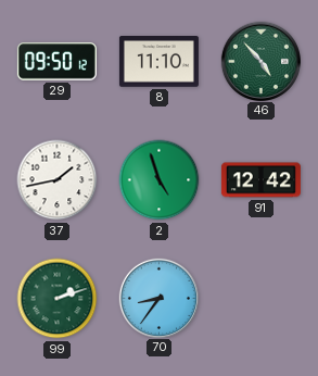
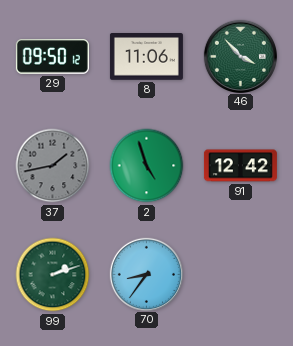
8: 11:10 -> 11:06
46: 4:53 -> 3:53
37 dial: white -> grey
